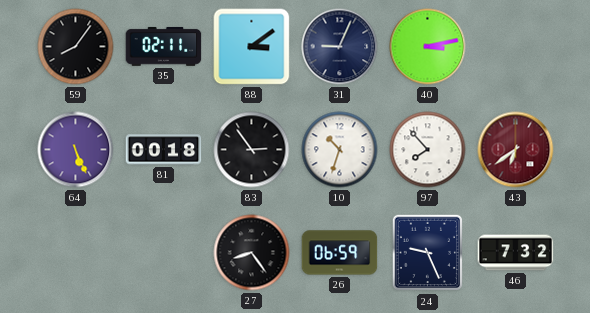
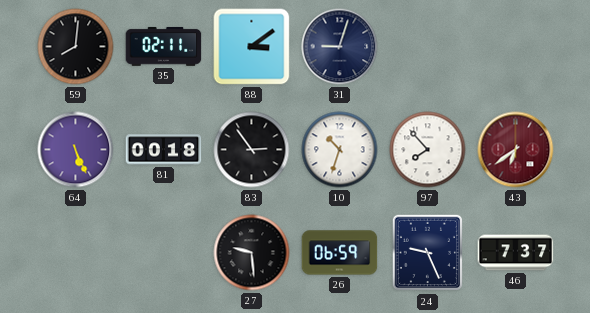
59: 8:06 -> 8:01
31: 9:04 -> 9:03
40: 3:13 -> none
27: 8:24 -> 9:29
46: 7:32 -> 7:37
